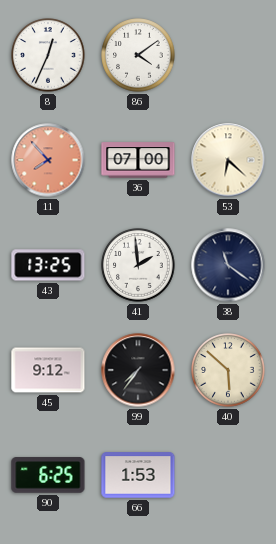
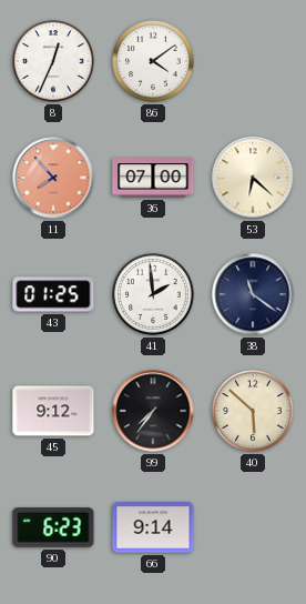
43: 13:25 -> 01:25
90: 6:25 -> 6:23
66: 1:53 -> 9:14
